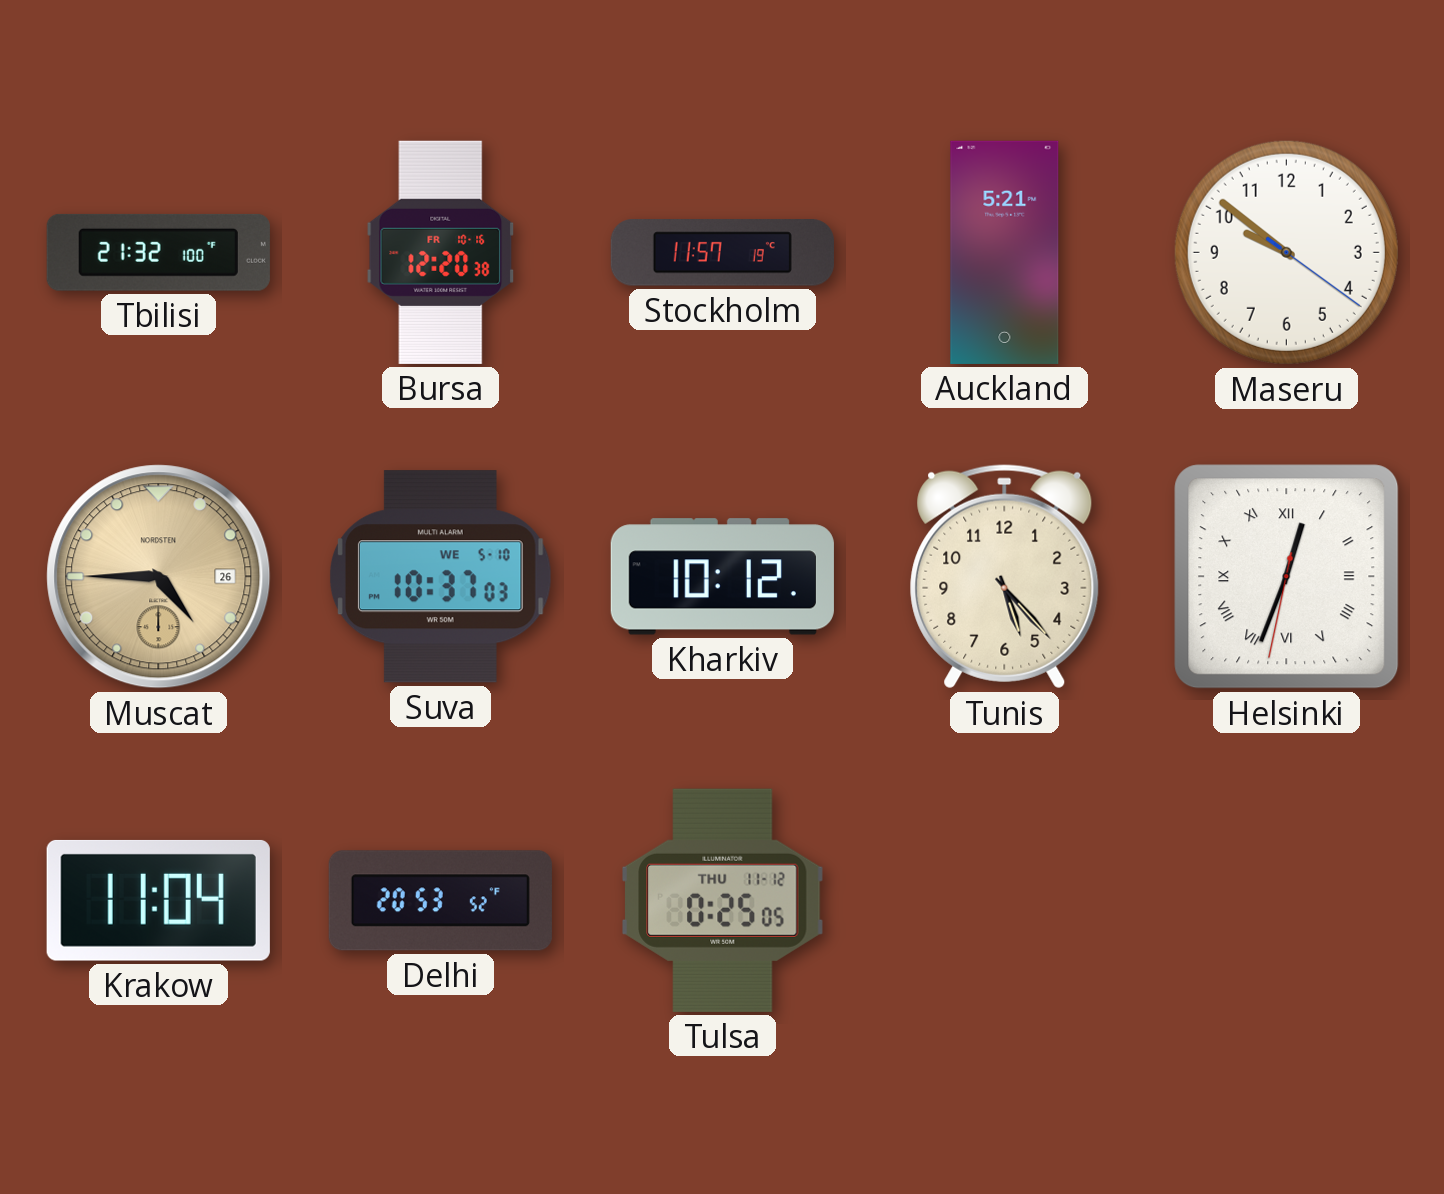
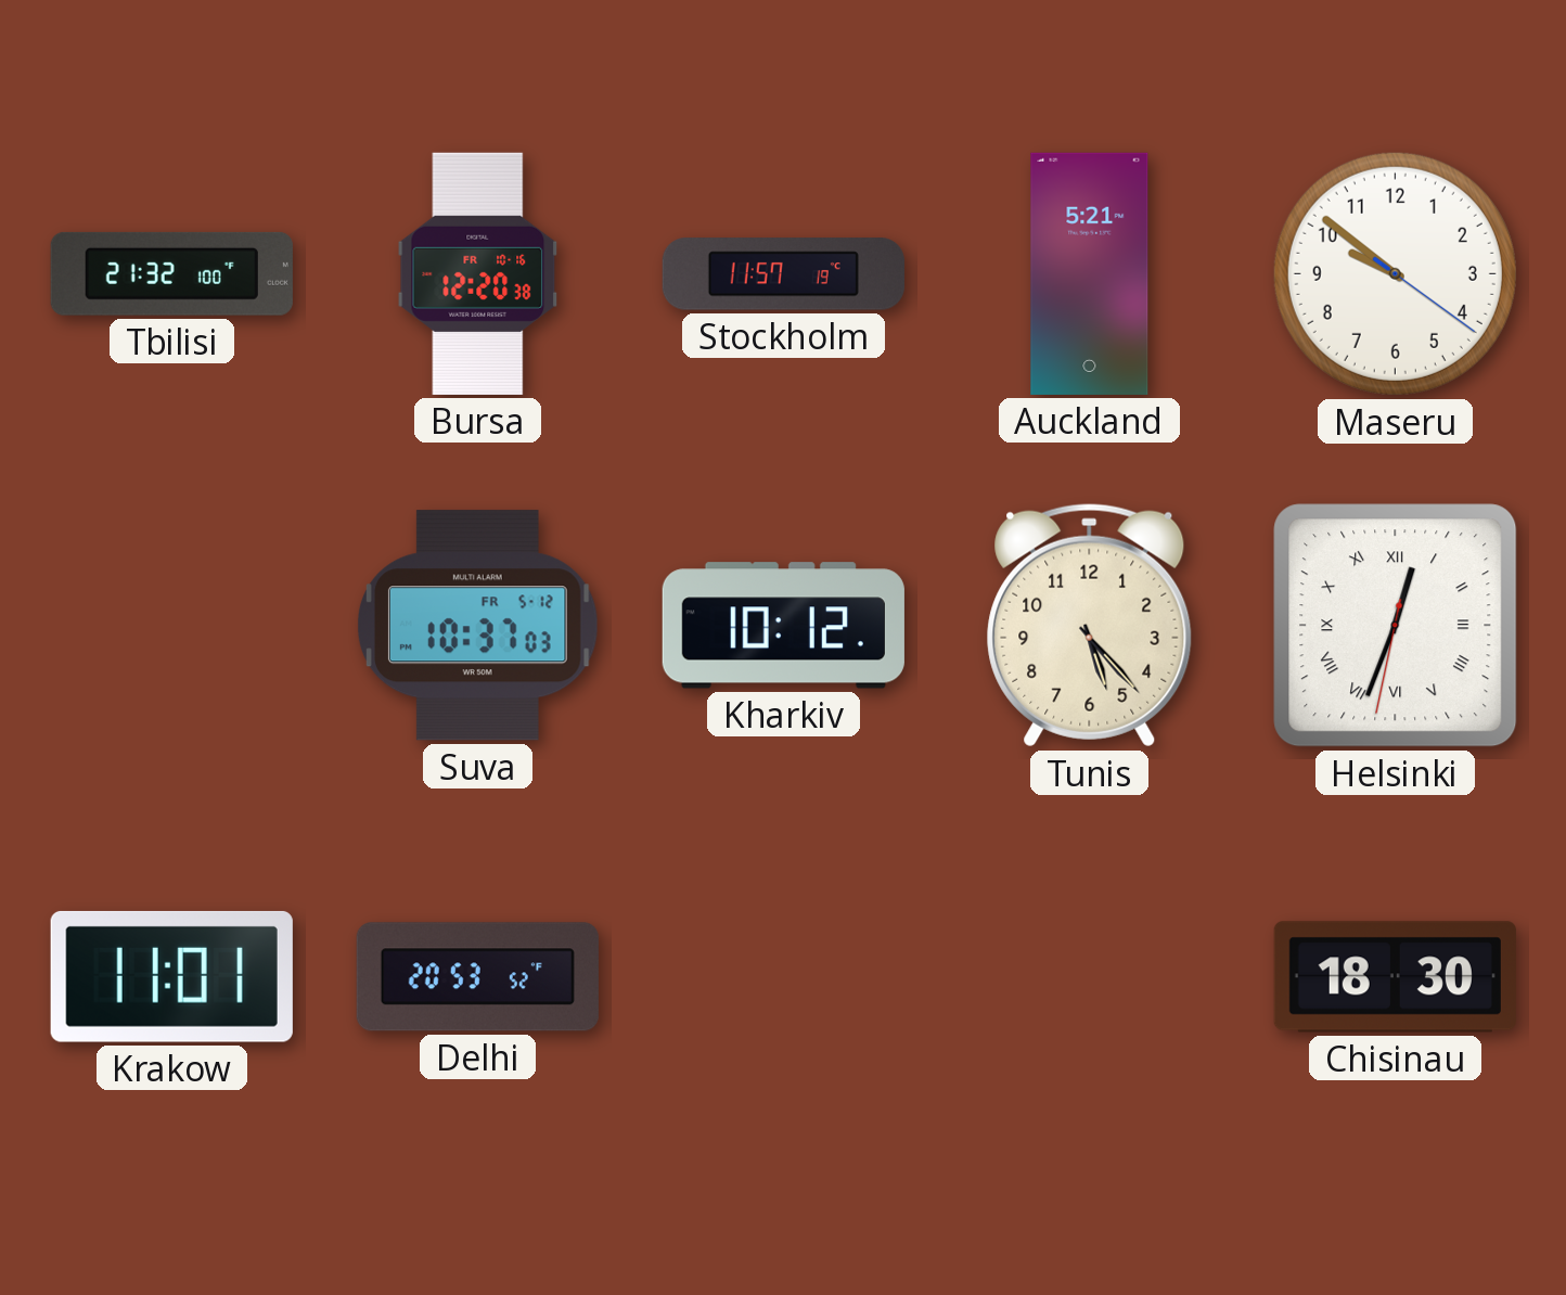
Muscat: 4:45 -> none
Suva date: WE 5-10 -> FR 5-12
Krakow: 11:04 -> 11:01
Tulsa: 0:25 -> none
Chisinau: none -> 18:30
